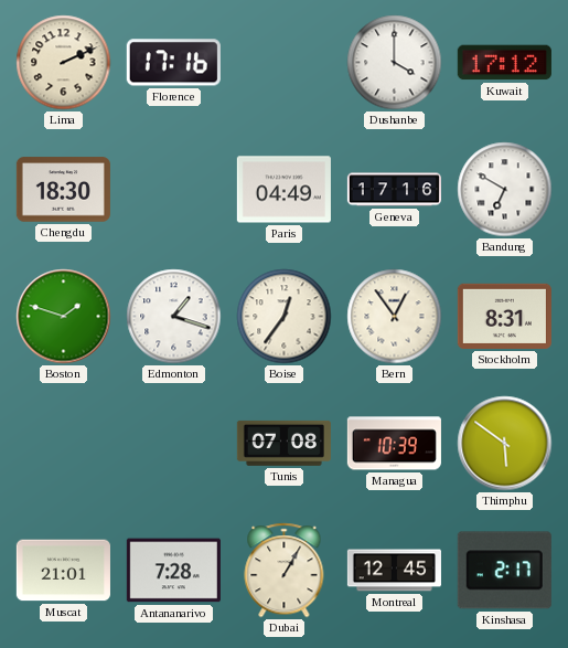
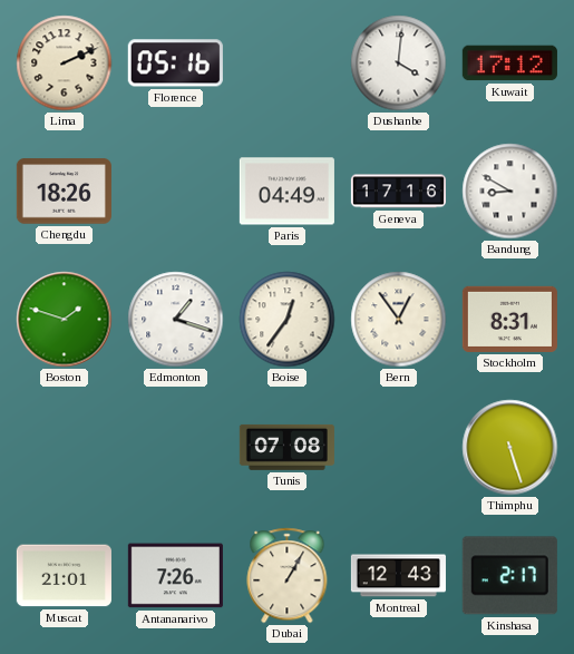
Florence: 17:16 -> 05:16
Dushanbe: 4:00 -> 4:01
Chengdu: 18:30 -> 18:26
Bandung: 6:50 -> 8:50
Managua: 10:39 -> none
Thimphu: 5:51 -> 5:27
Antananarivo: 7:28 -> 7:26
Montreal: 12:45 -> 12:43
